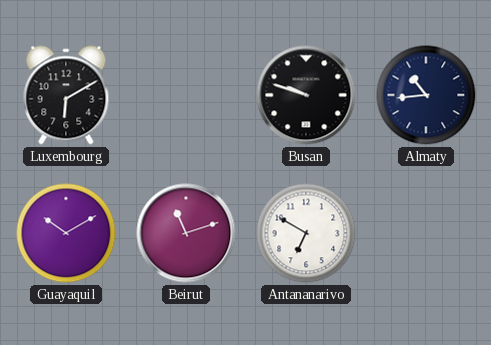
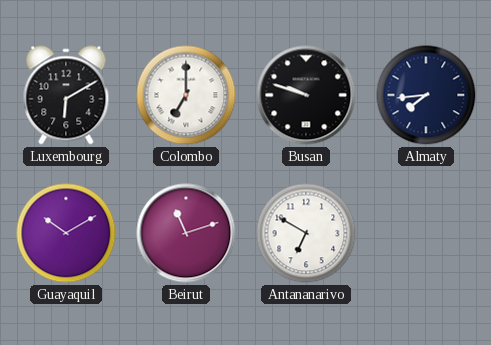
Colombo: none -> 7:00
Almaty: 10:44 -> 7:44
